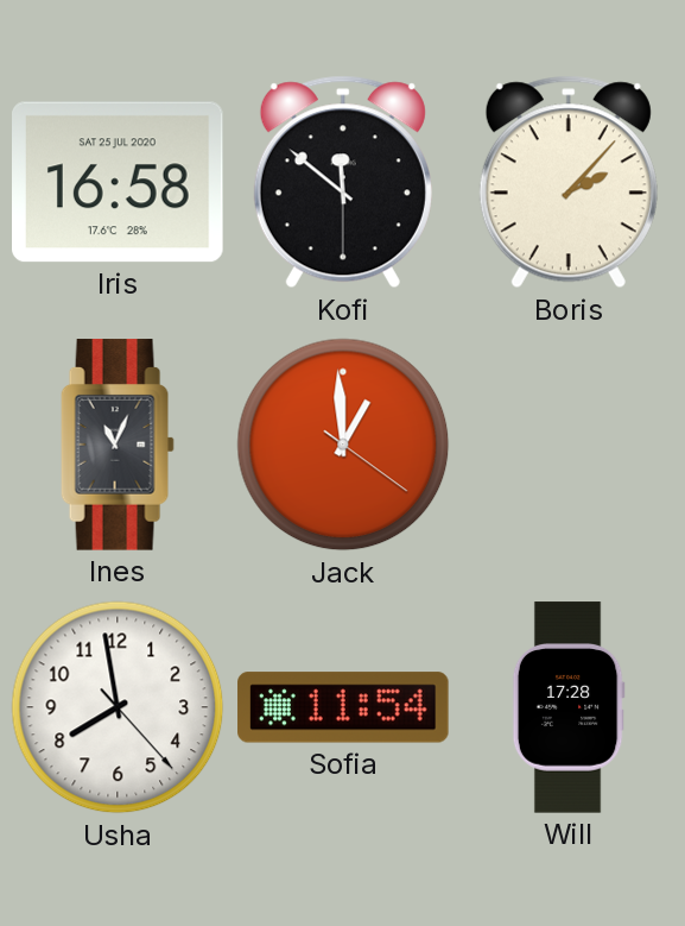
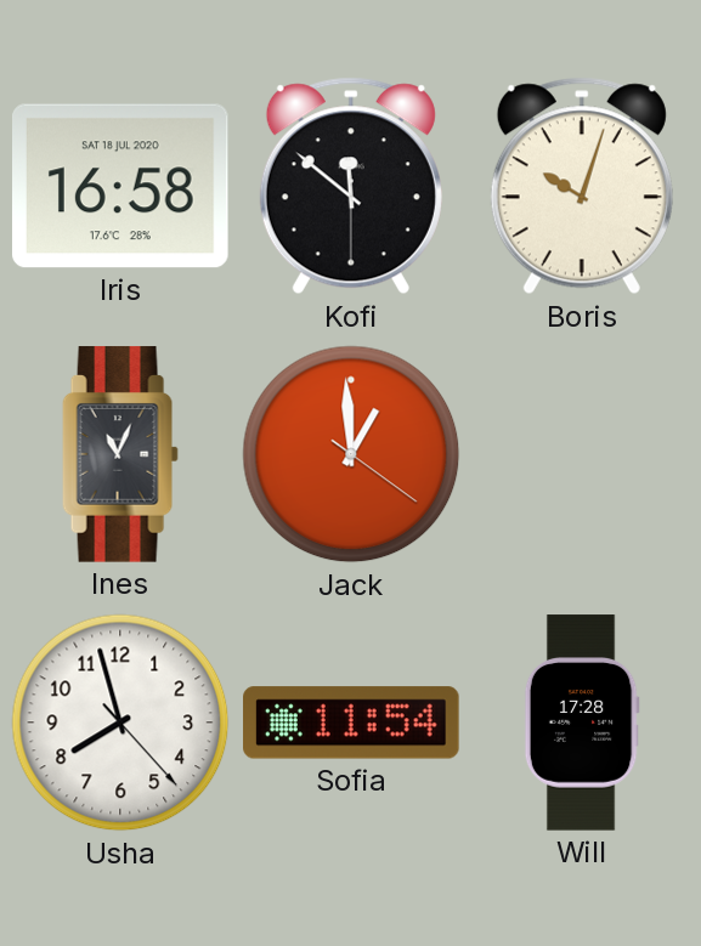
Iris date: SAT 25 JUL 2020 -> SAT 18 JUL 2020
Boris: 2:07 -> 10:03
Usha: 7:58 -> 7:57
